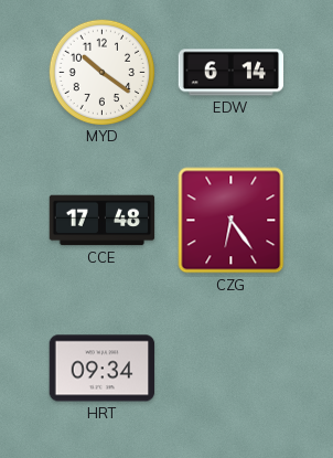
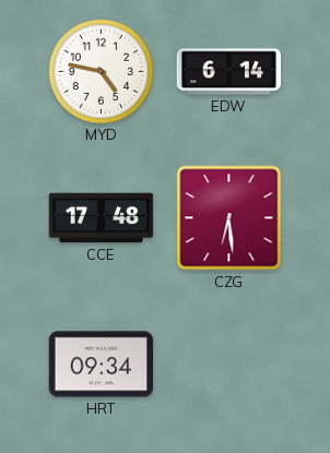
MYD: 10:21 -> 4:47
CZG: 6:24 -> 6:29
